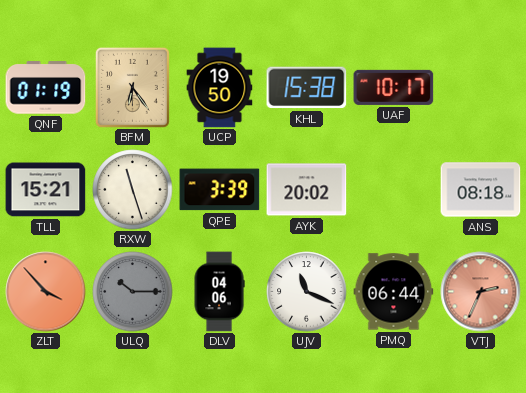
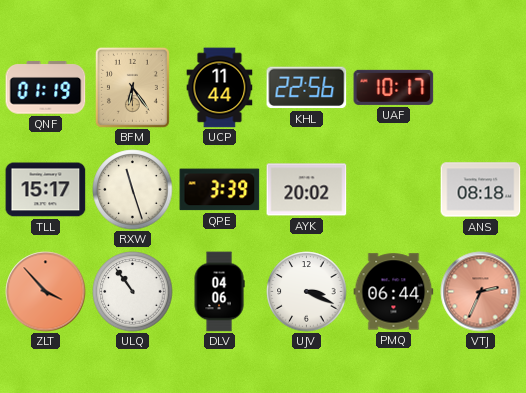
UCP: 19:50 -> 11:44
KHL: 15:38 -> 22:56
TLL: 15:21 -> 15:17
ULQ: 10:15 -> 10:54
ULQ dial: grey -> white
UJV: 11:19 -> 3:19
